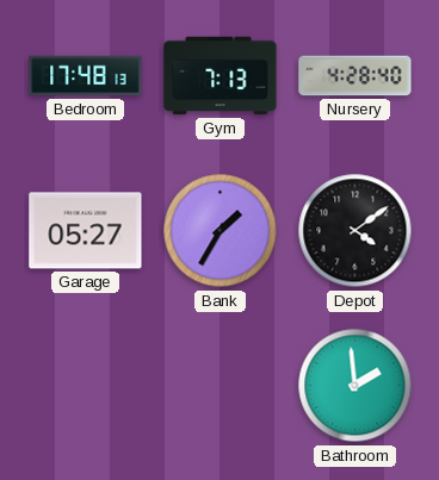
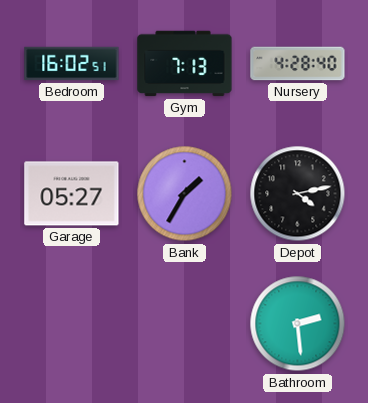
Bedroom: 17:48 -> 16:02
Depot: 4:09 -> 4:13
Bathroom: 1:59 -> 2:29
